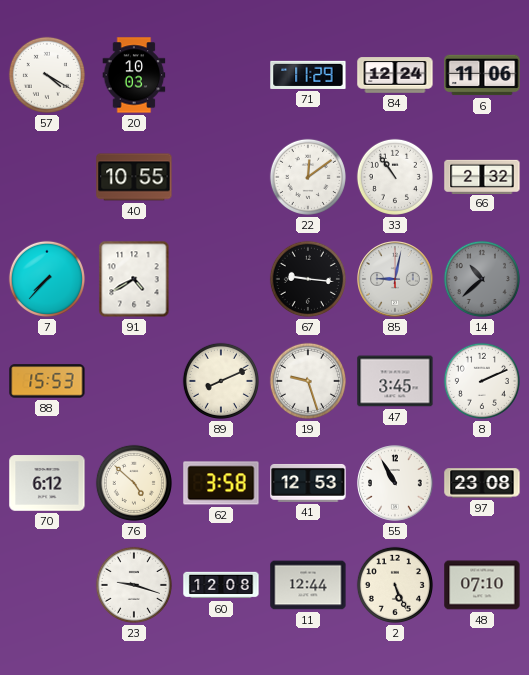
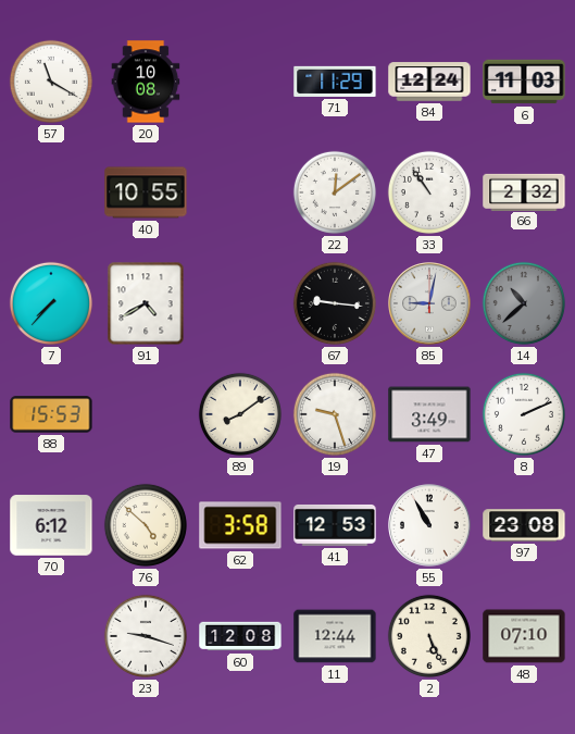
57: 4:20 -> 11:20
20: 10:03 -> 10:08
6: 11:06 -> 11:03
89: 8:11 -> 8:09
47: 3:45 -> 3:49
